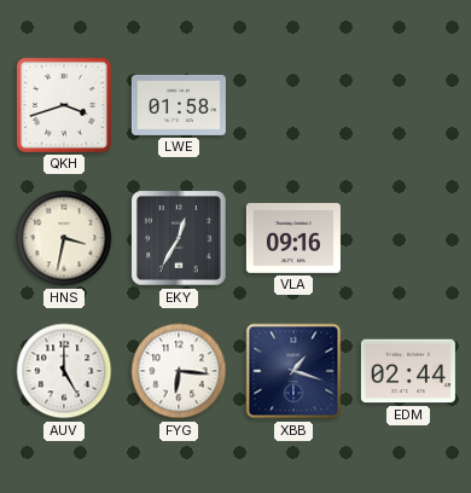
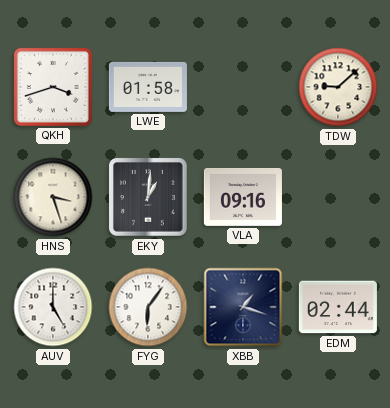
TDW: none -> 9:08
HNS: 3:32 -> 3:27
EKY: 12:35 -> 1:01
FYG: 6:16 -> 6:06
